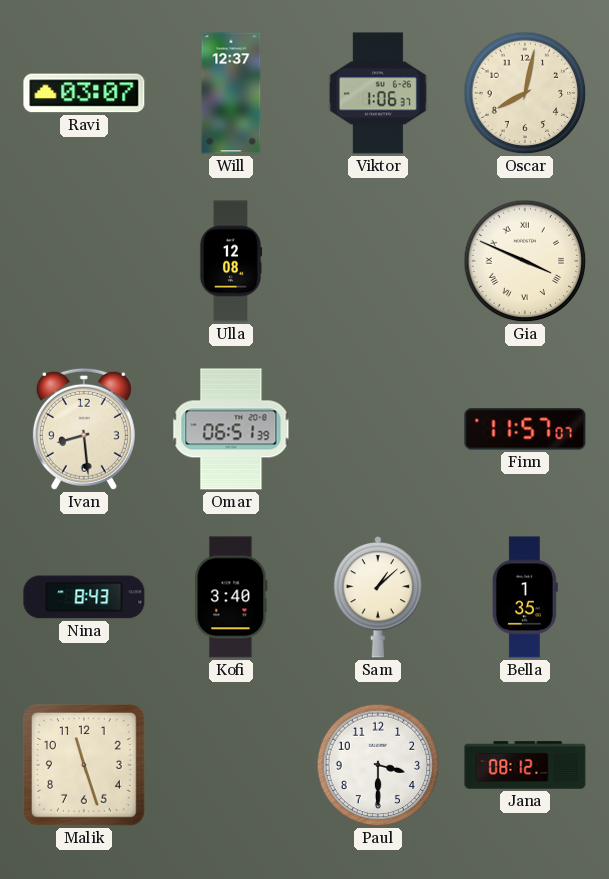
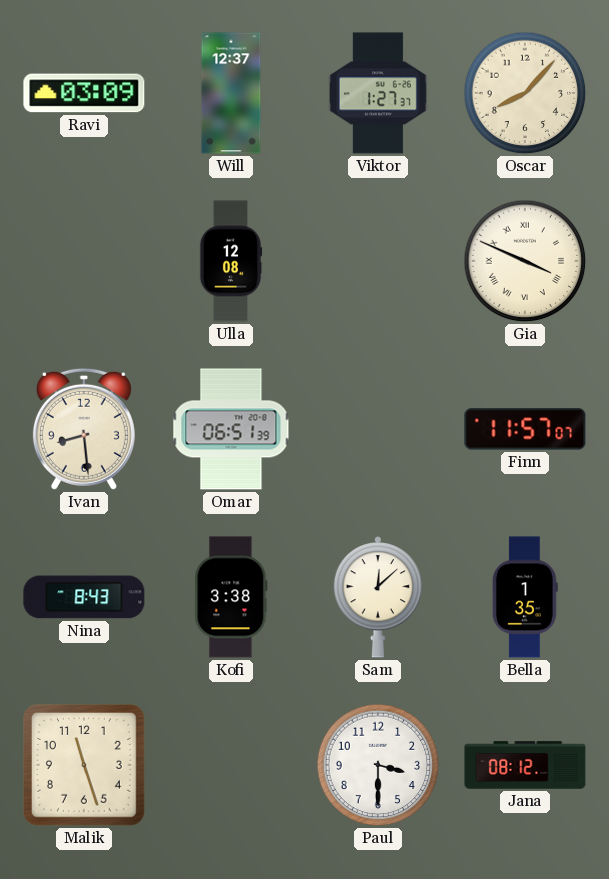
Ravi: 03:07 -> 03:09
Viktor: 1:06 -> 1:27
Oscar: 8:02 -> 8:07
Kofi: 3:40 -> 3:38
Sam: 1:08 -> 12:08
